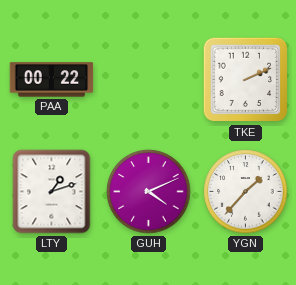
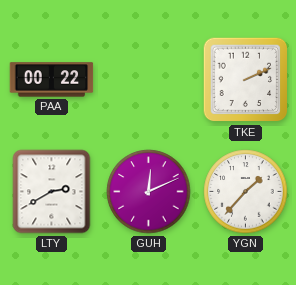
LTY: 1:12 -> 2:40
GUH: 4:11 -> 12:11
